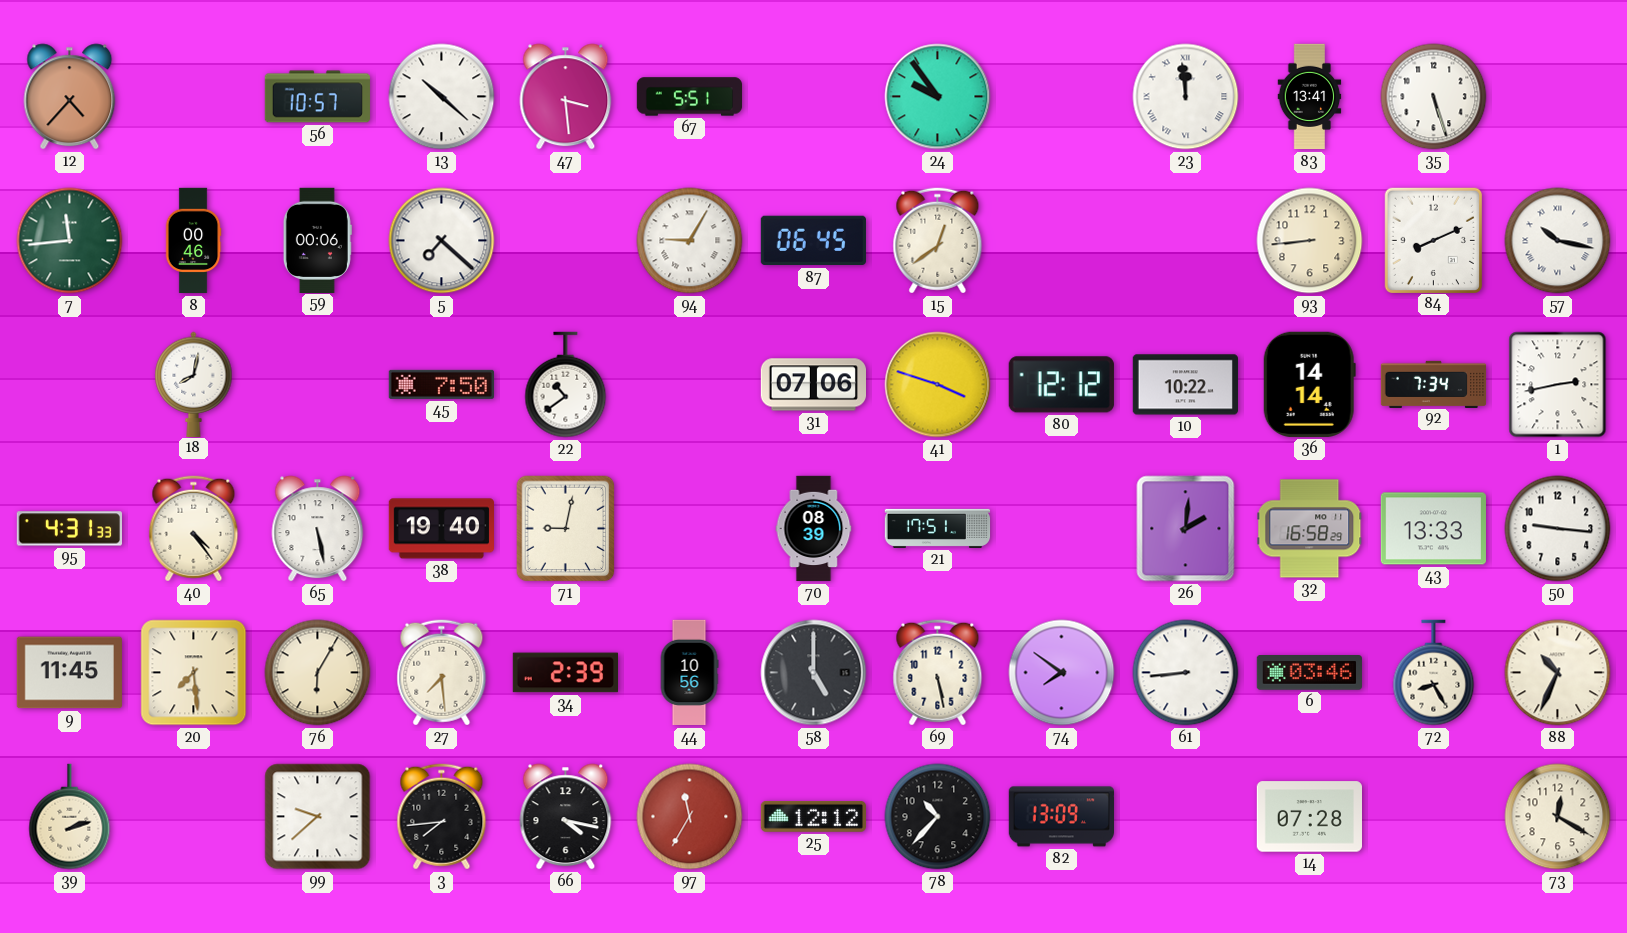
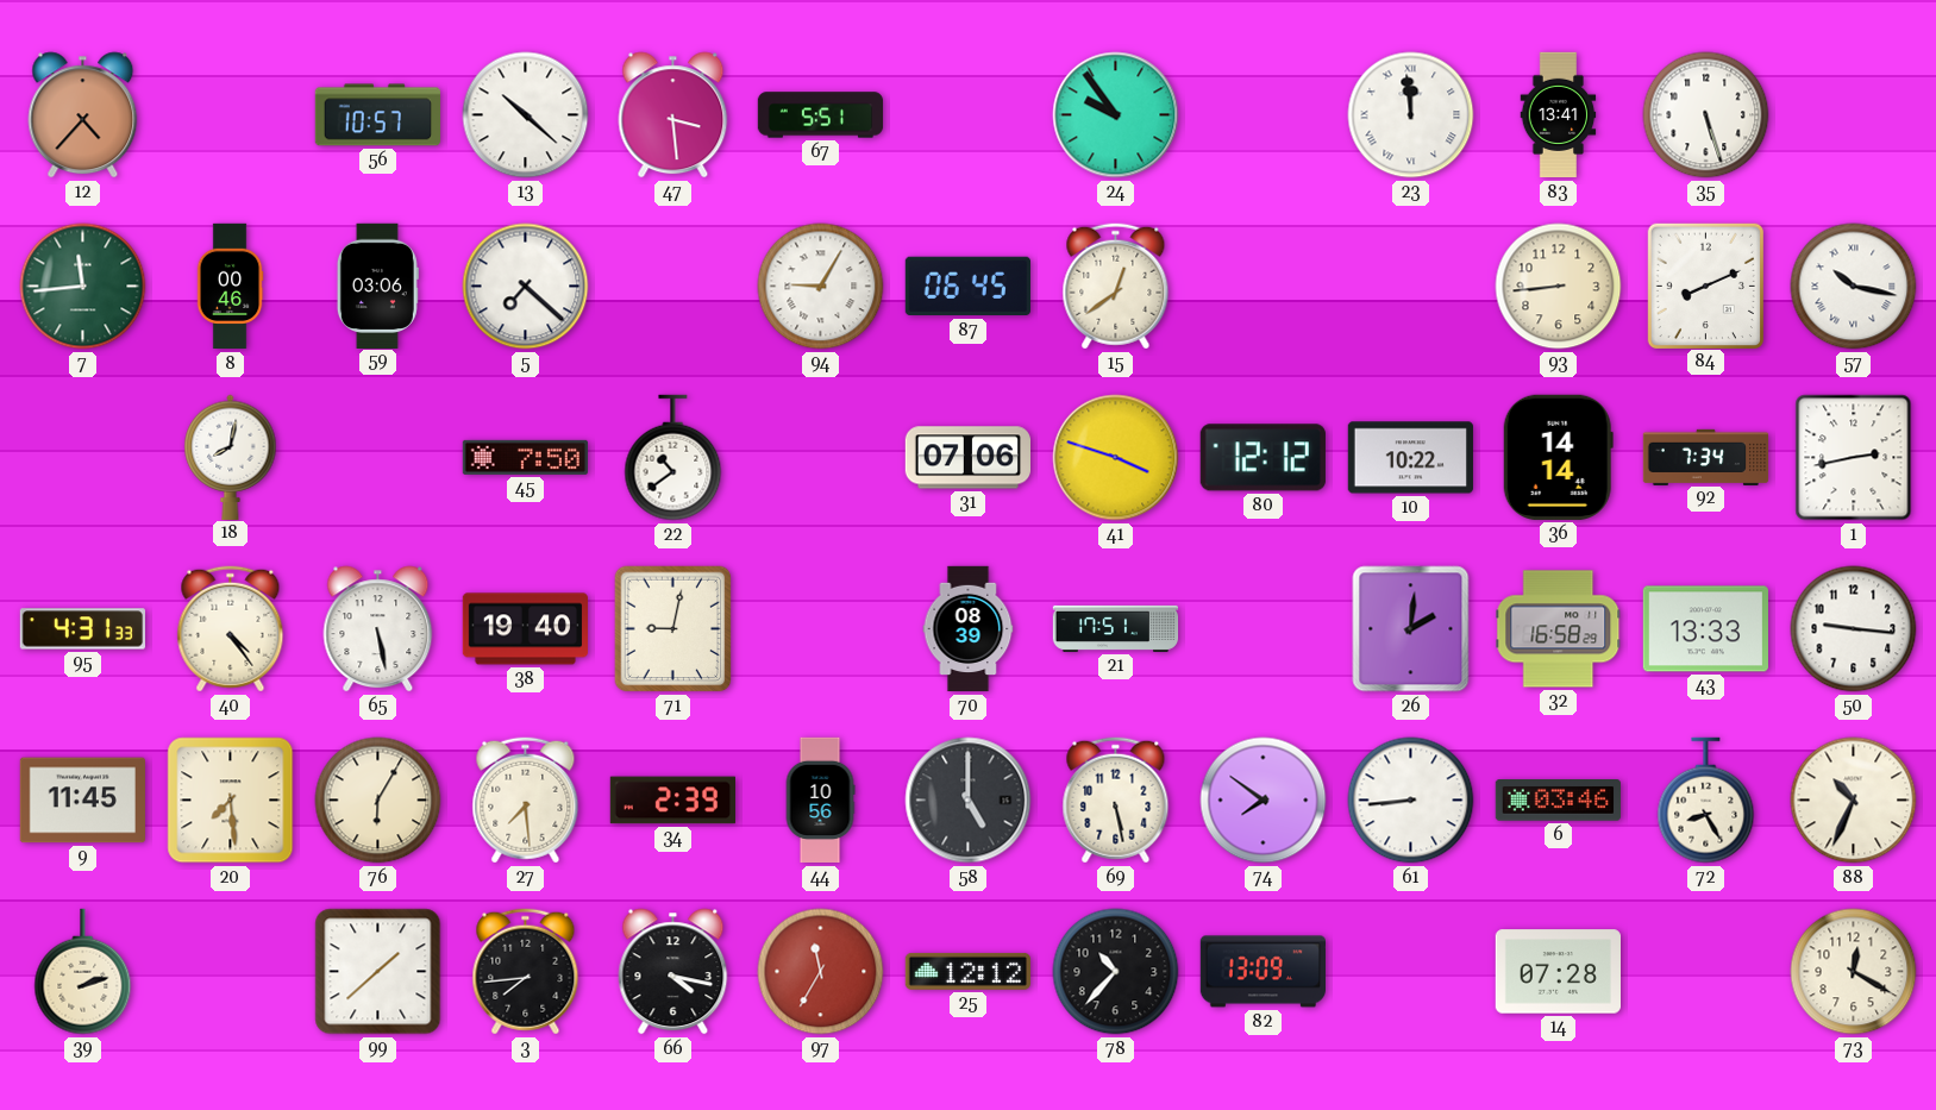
59: 00:06 -> 03:06
99: 9:38 -> 1:38
